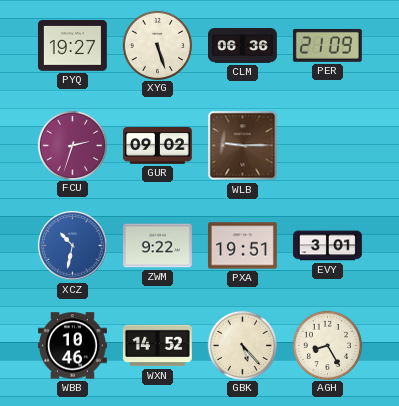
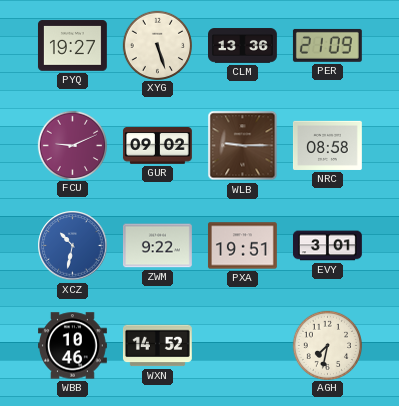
CLM: 06:36 -> 13:36
FCU: 2:33 -> 9:11
NRC: none -> 08:58
GBK: 5:23 -> none
AGH: 8:25 -> 7:32
